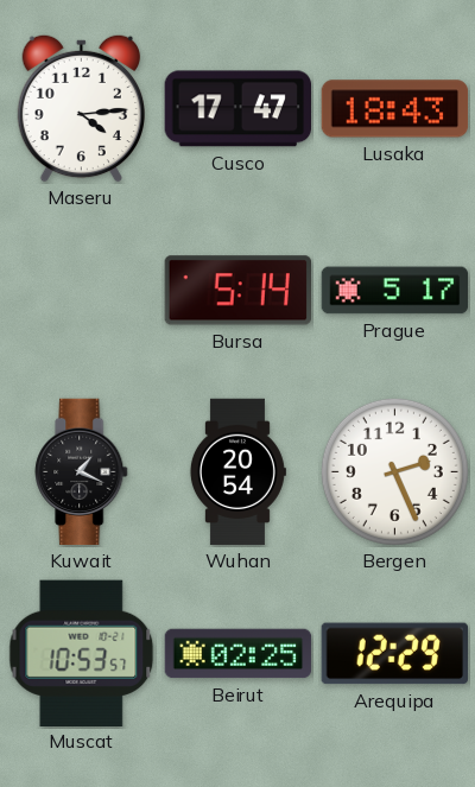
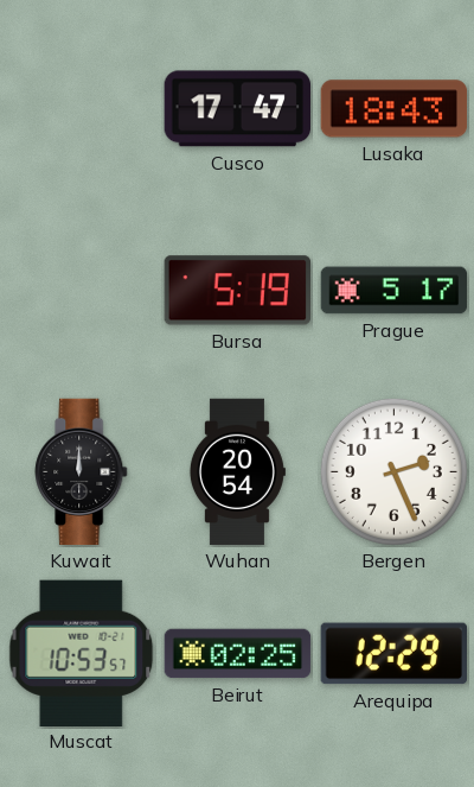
Maseru: 4:14 -> none
Bursa: 5:14 -> 5:19
Kuwait: 1:19 -> 12:00
